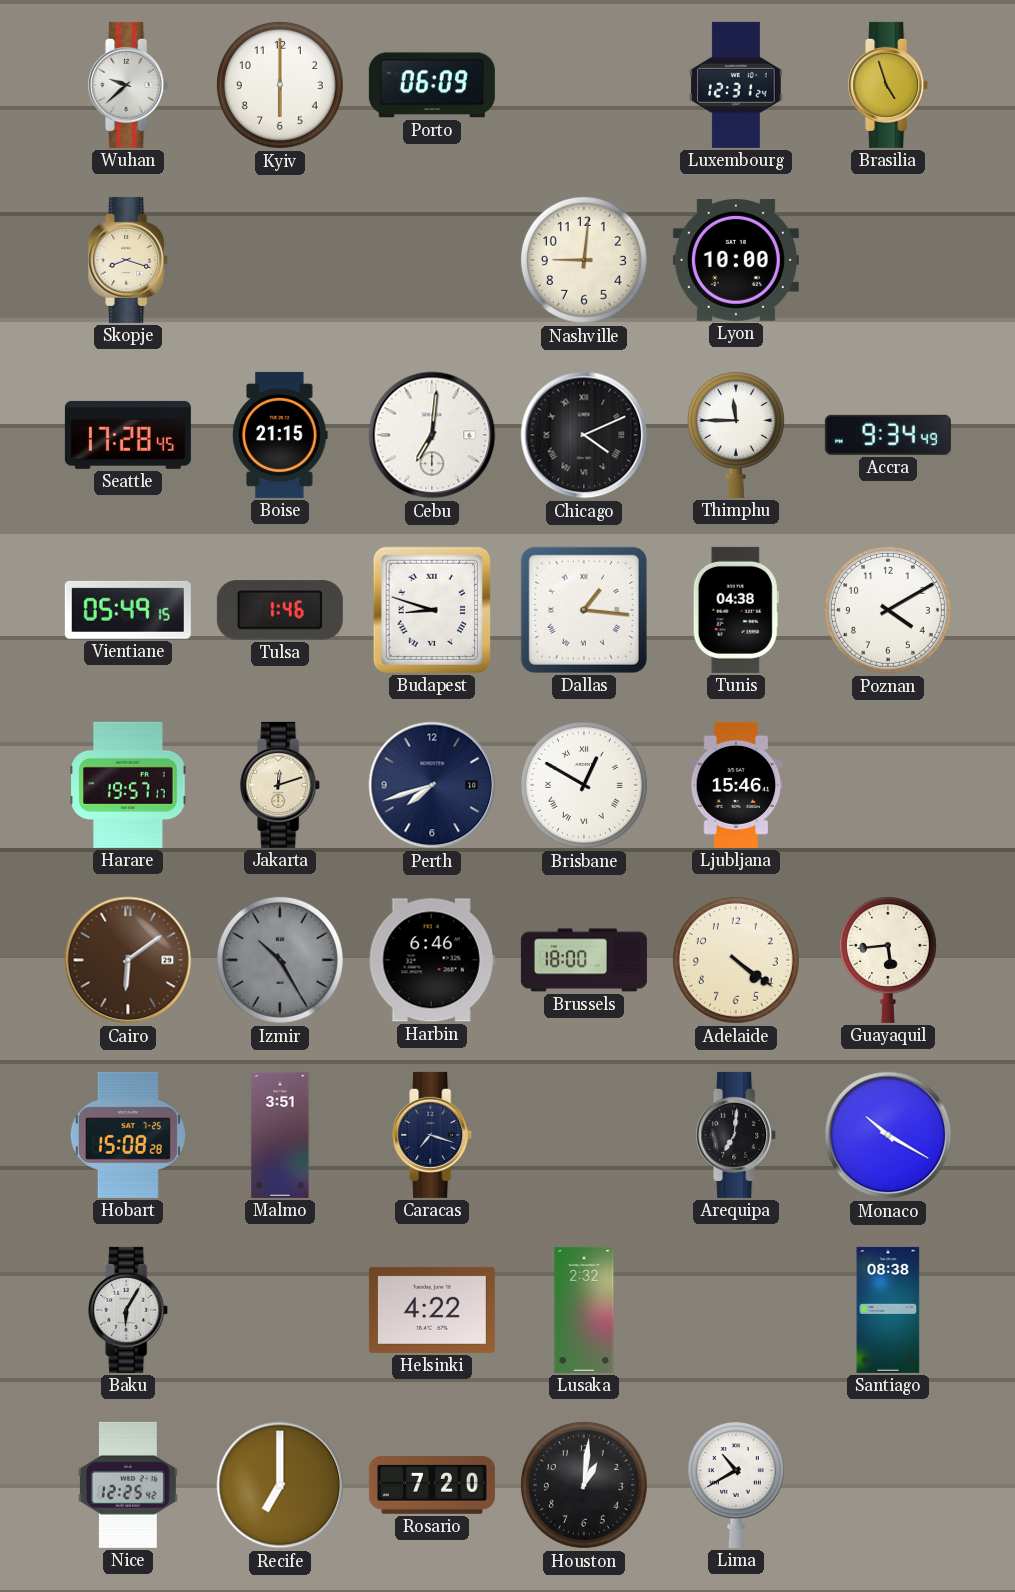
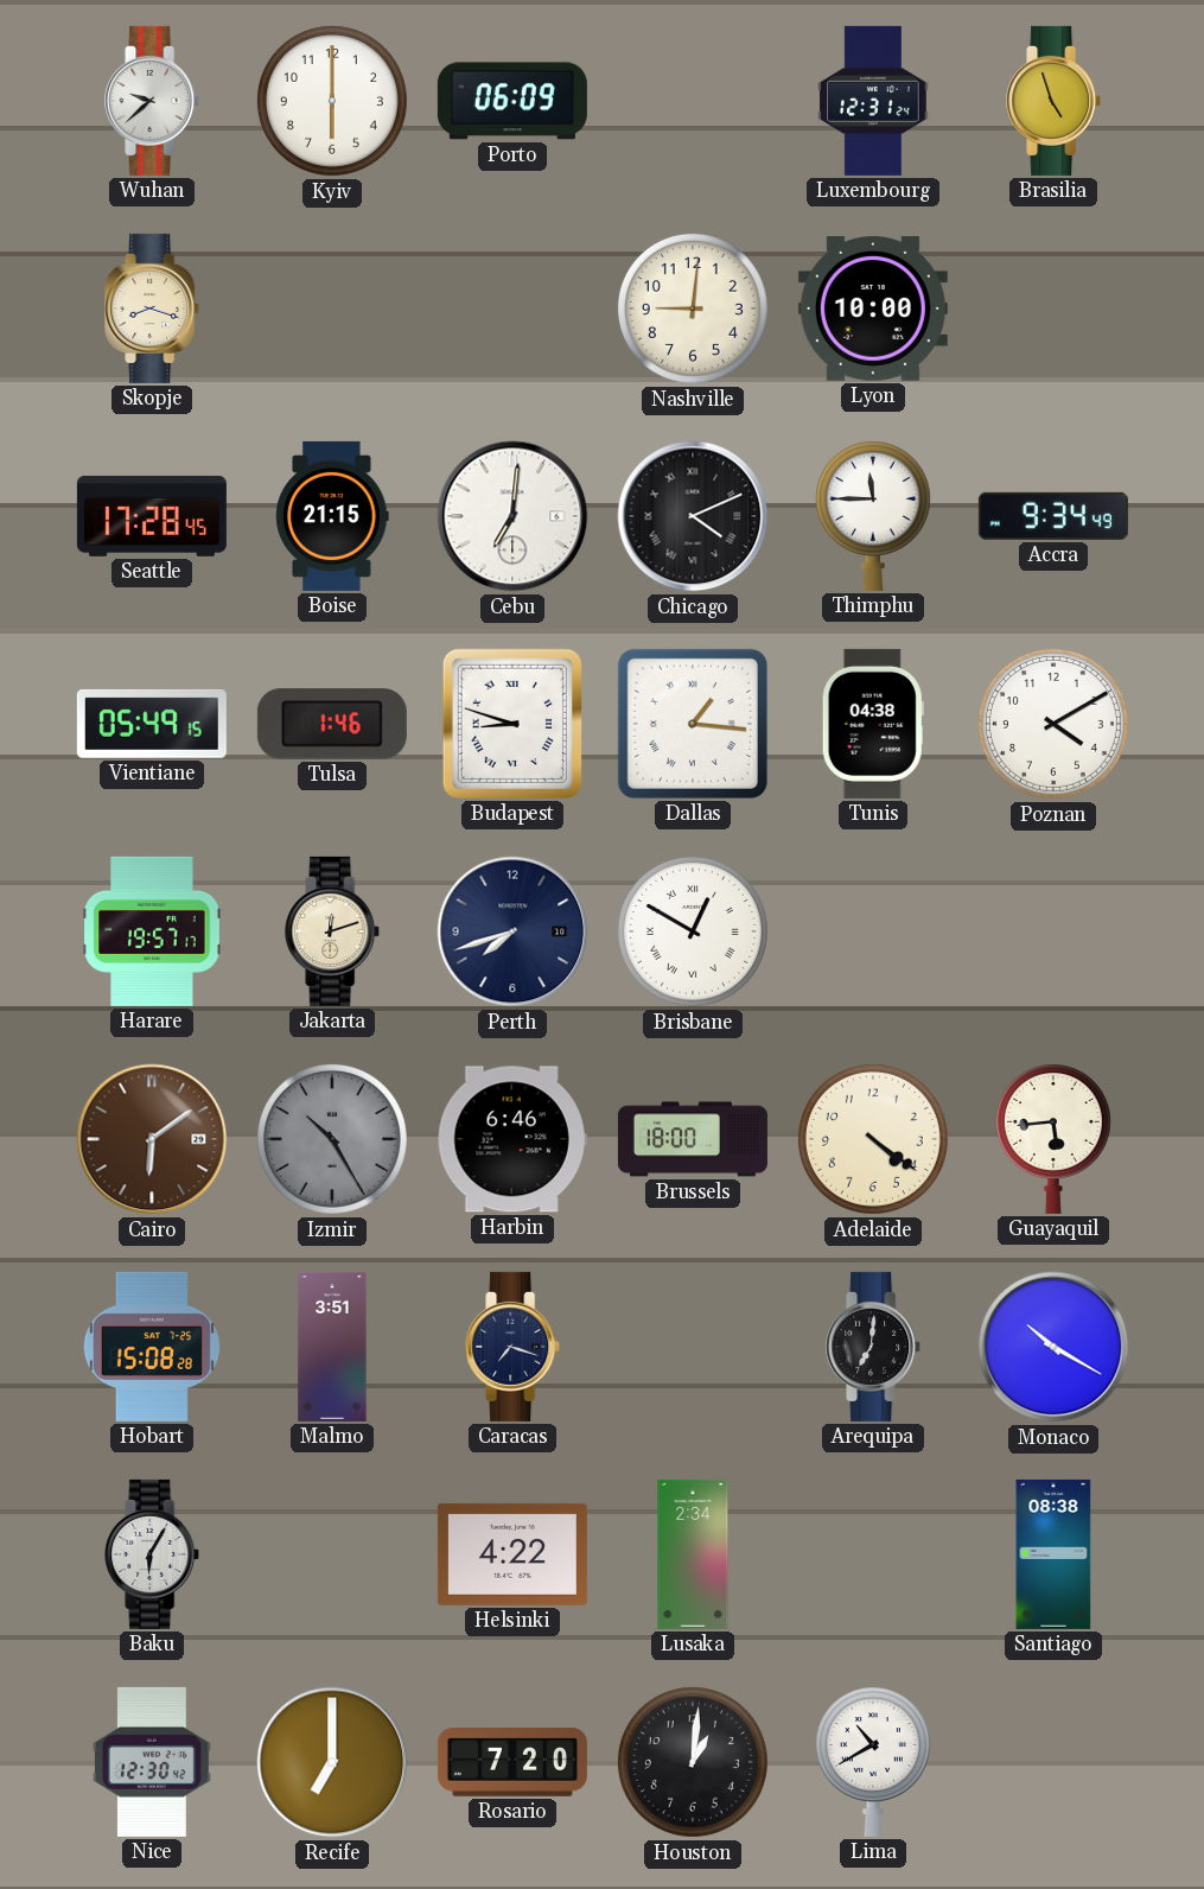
Ljubljana: 15:46 -> none
Lusaka: 2:32 -> 2:34
Nice: 12:25 -> 12:30
